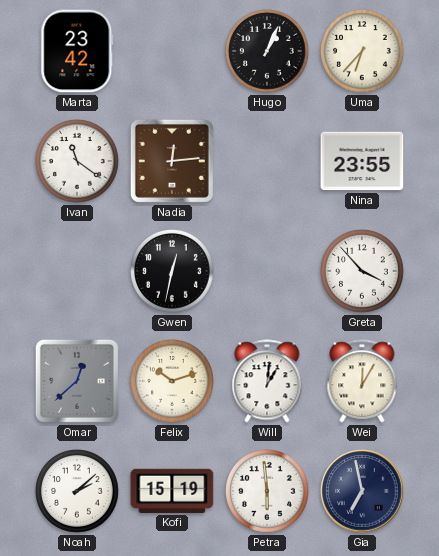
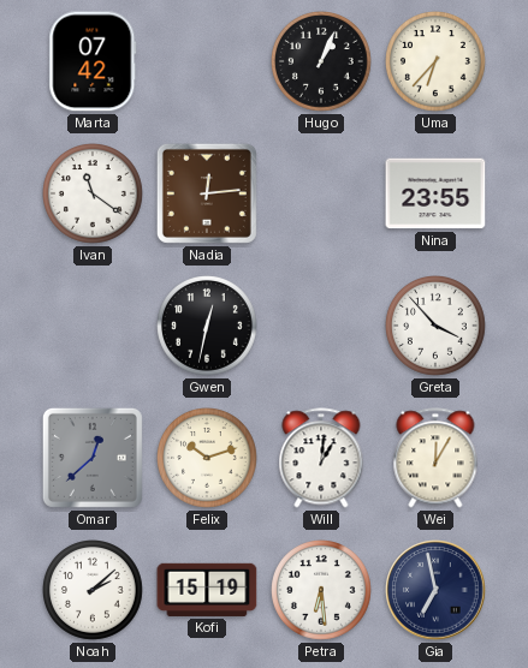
Marta: 23:42 -> 07:42
Petra: 5:59 -> 6:29
